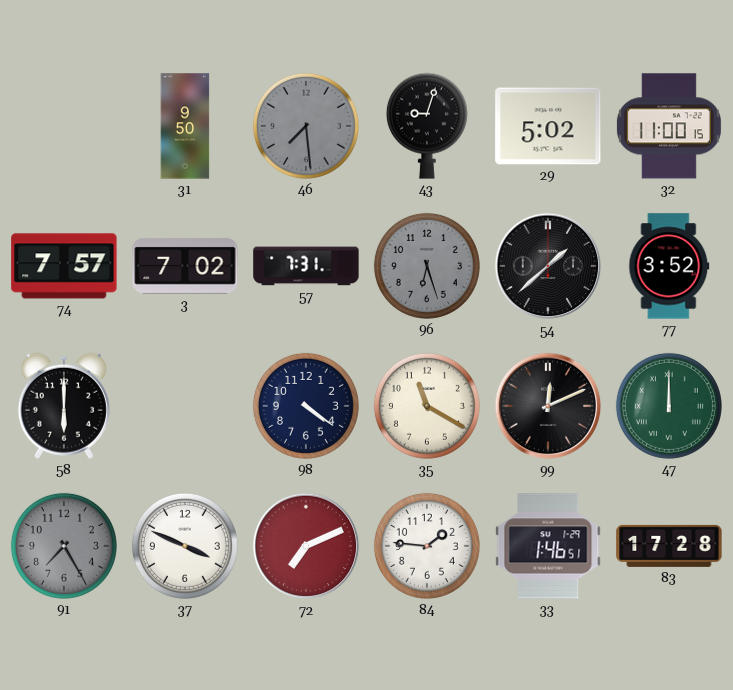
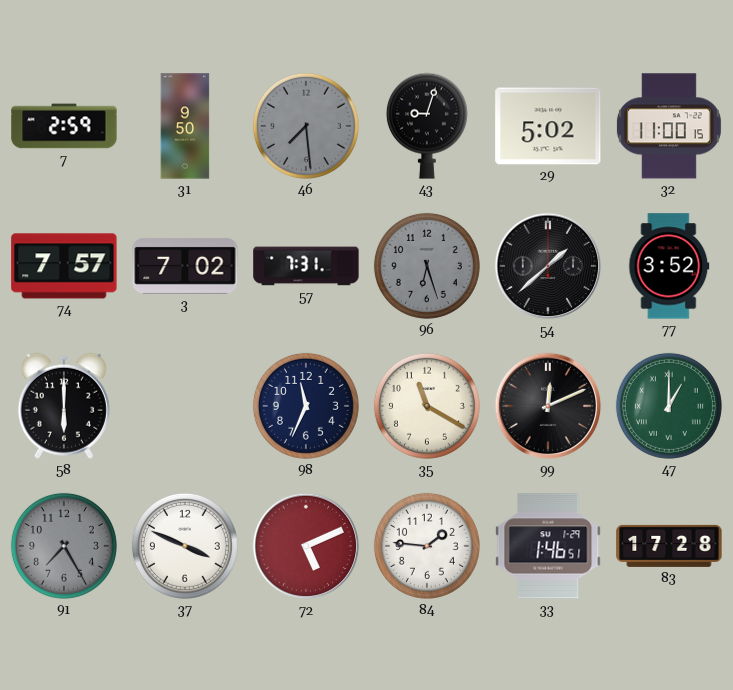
7: none -> 2:59
98: 4:21 -> 11:34
47: 12:00 -> 1:00
72: 7:11 -> 5:11
